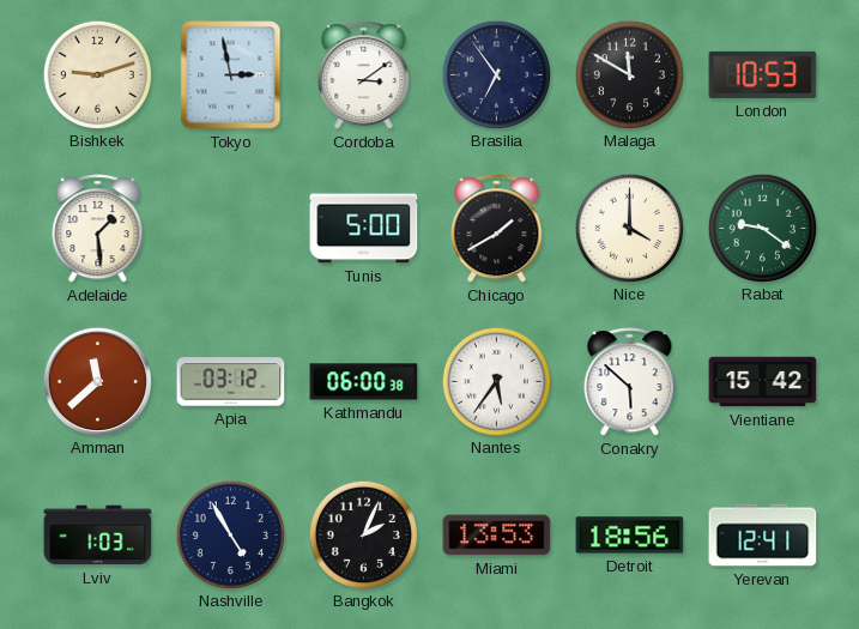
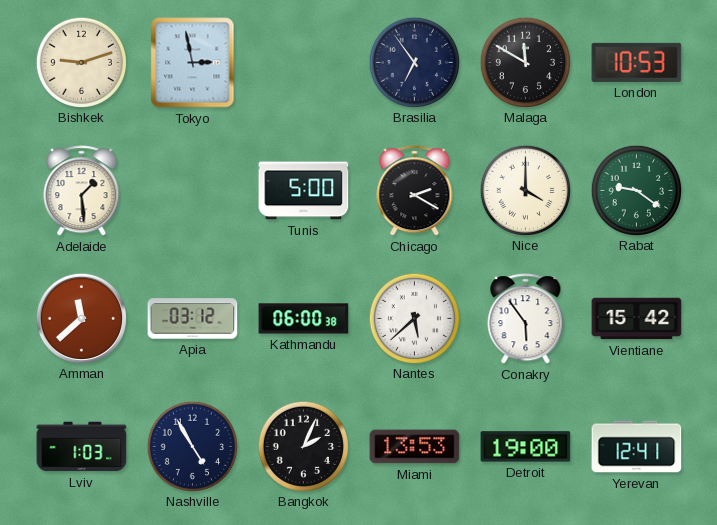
Cordoba: 3:09 -> none
Chicago: 1:40 -> 2:20
Nantes: 5:36 -> 5:38
Conakry: 5:52 -> 5:54
Detroit: 18:56 -> 19:00
